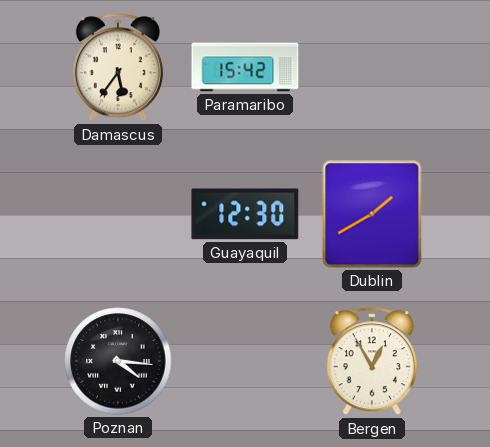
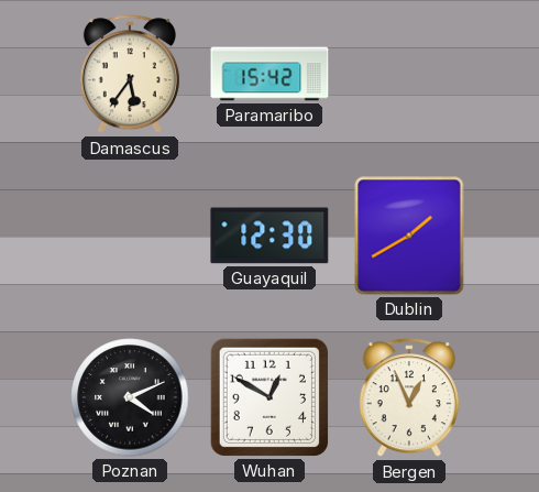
Poznan: 4:16 -> 4:11
Wuhan: none -> 12:50
Bergen: 12:55 -> 12:56
